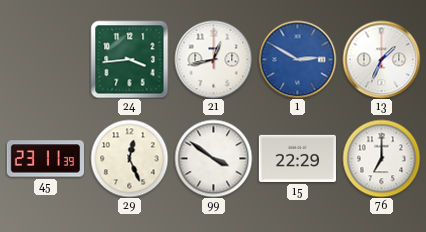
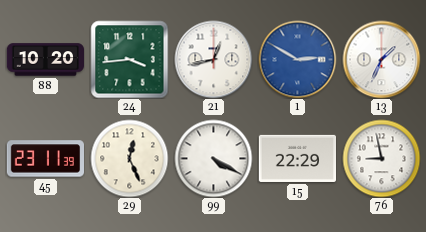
88: none -> 10:20
99: 3:51 -> 4:20
76: 7:00 -> 8:58
